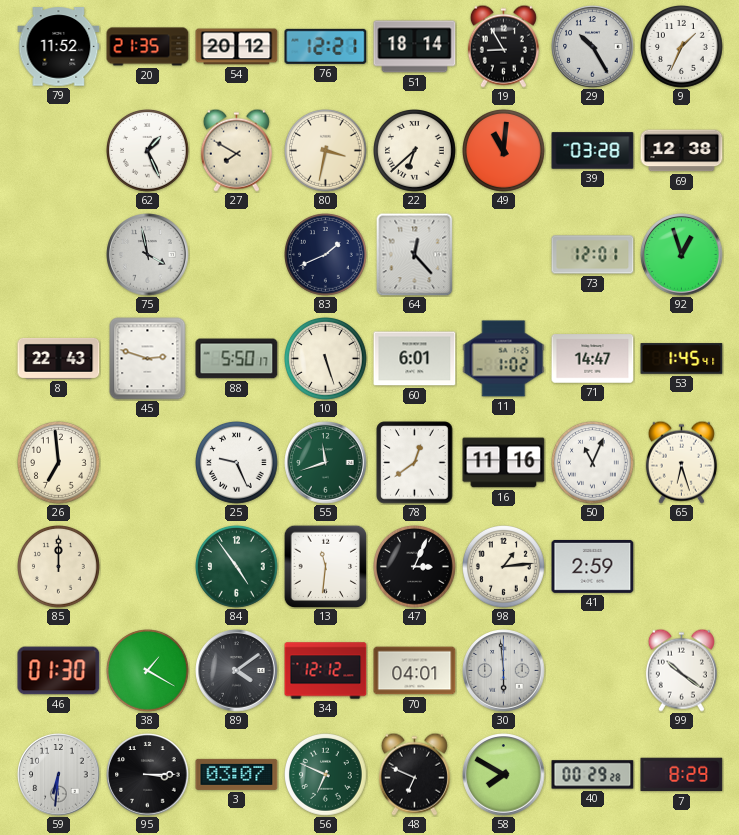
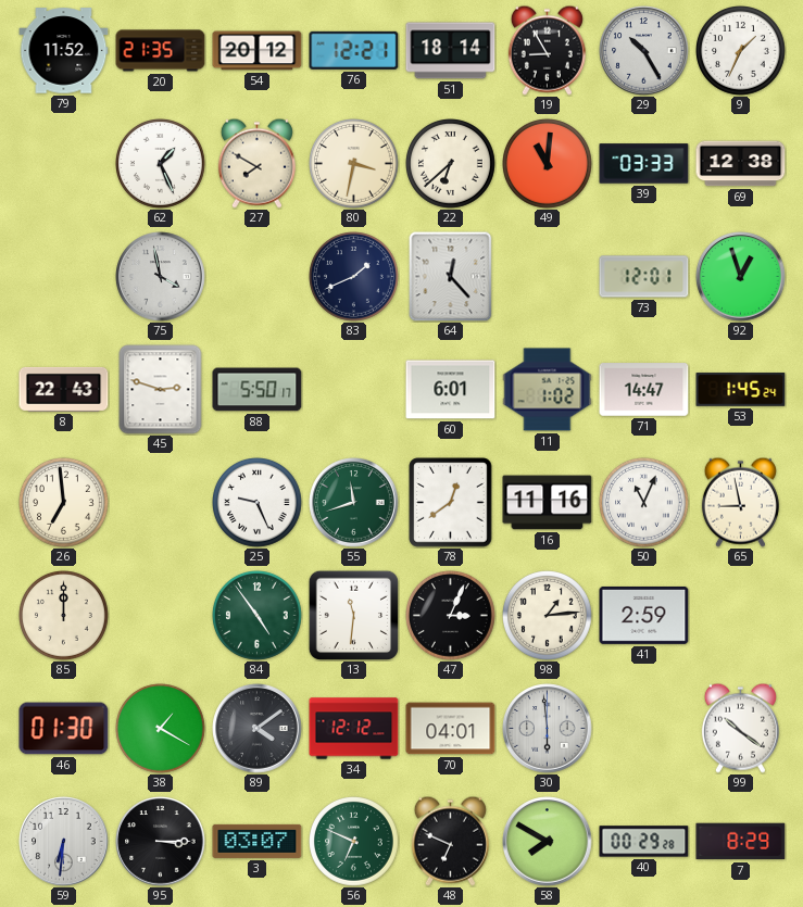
39: 03:28 -> 03:33
10: 5:27 -> none
53: 1:45:41 -> 1:45:24
65: 6:27 -> 8:58
